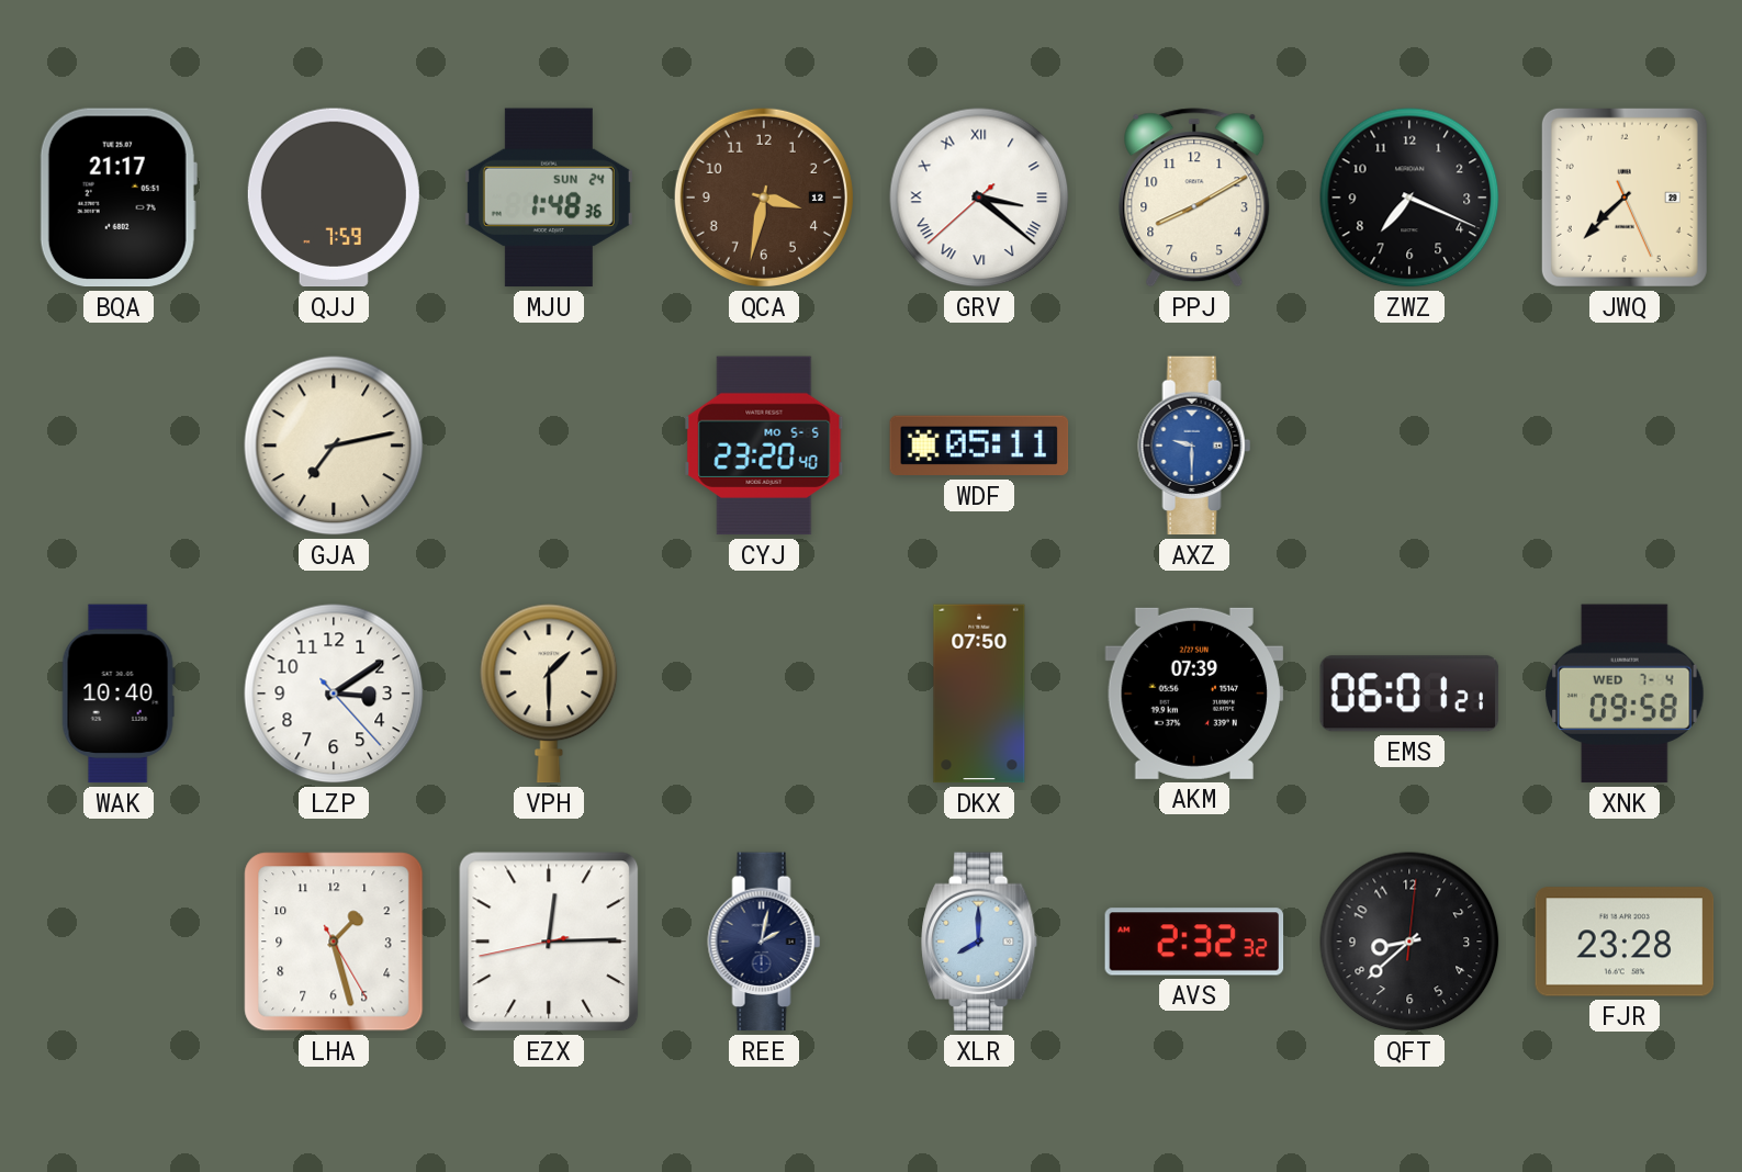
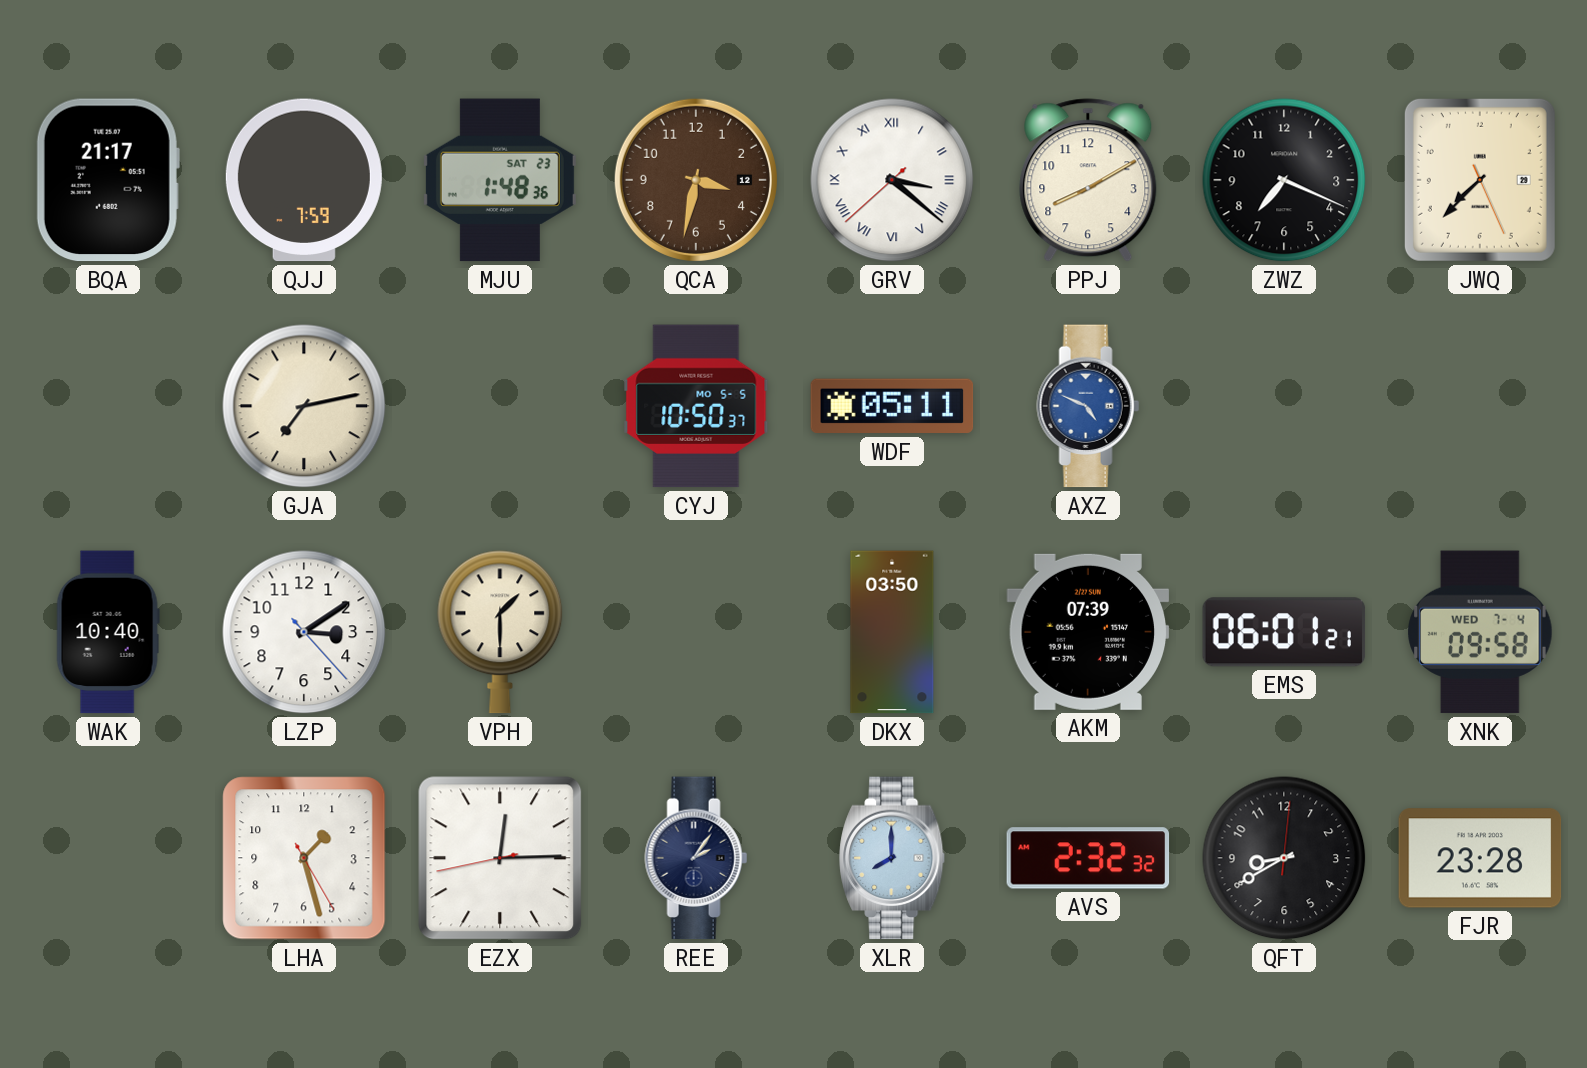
MJU date: SUN 24 -> SAT 23
CYJ: 23:20 -> 10:50
AXZ: 9:30 -> 4:49
DKX: 07:50 -> 03:50
REE: 2:02 -> 2:06
QFT: 8:38 -> 8:40
